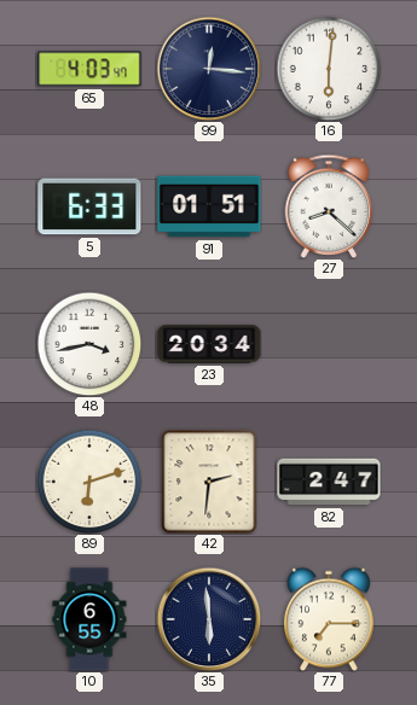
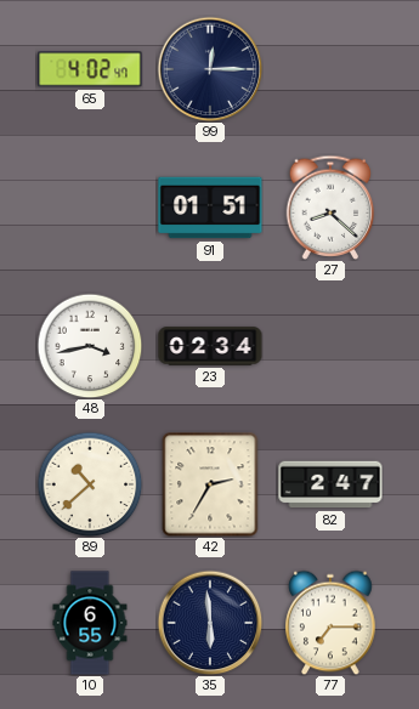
65: 4:03 -> 4:02
99: 12:16 -> 12:15
16: 6:01 -> none
5: 6:33 -> none
23: 20:34 -> 02:34
89: 6:12 -> 10:38
42: 2:31 -> 2:35
